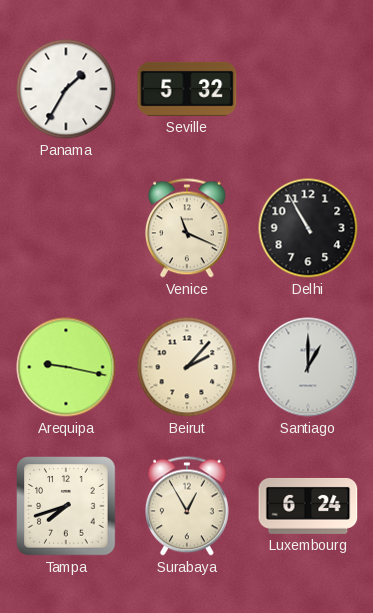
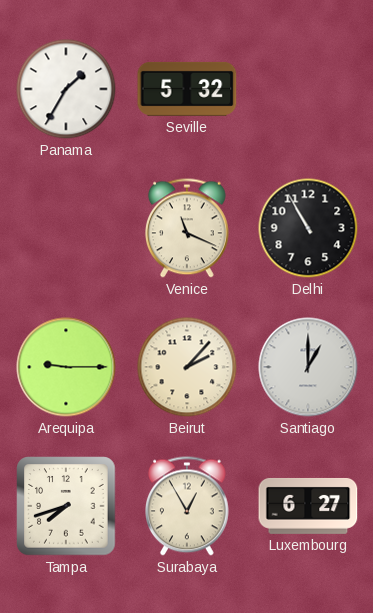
Arequipa: 9:17 -> 9:15
Luxembourg: 6:24 -> 6:27
